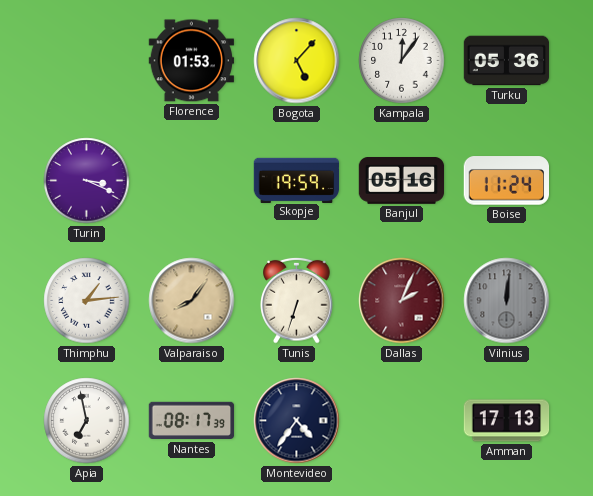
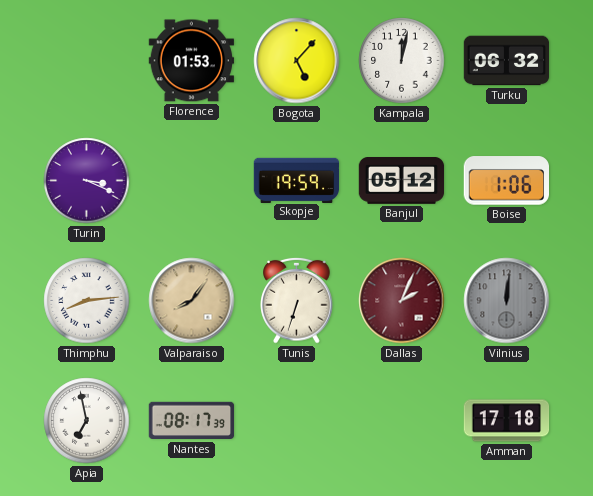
Kampala: 12:06 -> 12:02
Turku: 05:36 -> 06:32
Banjul: 05:16 -> 05:12
Boise: 11:24 -> 1:06
Thimphu: 1:14 -> 8:14
Montevideo: 4:36 -> none
Amman: 17:13 -> 17:18
